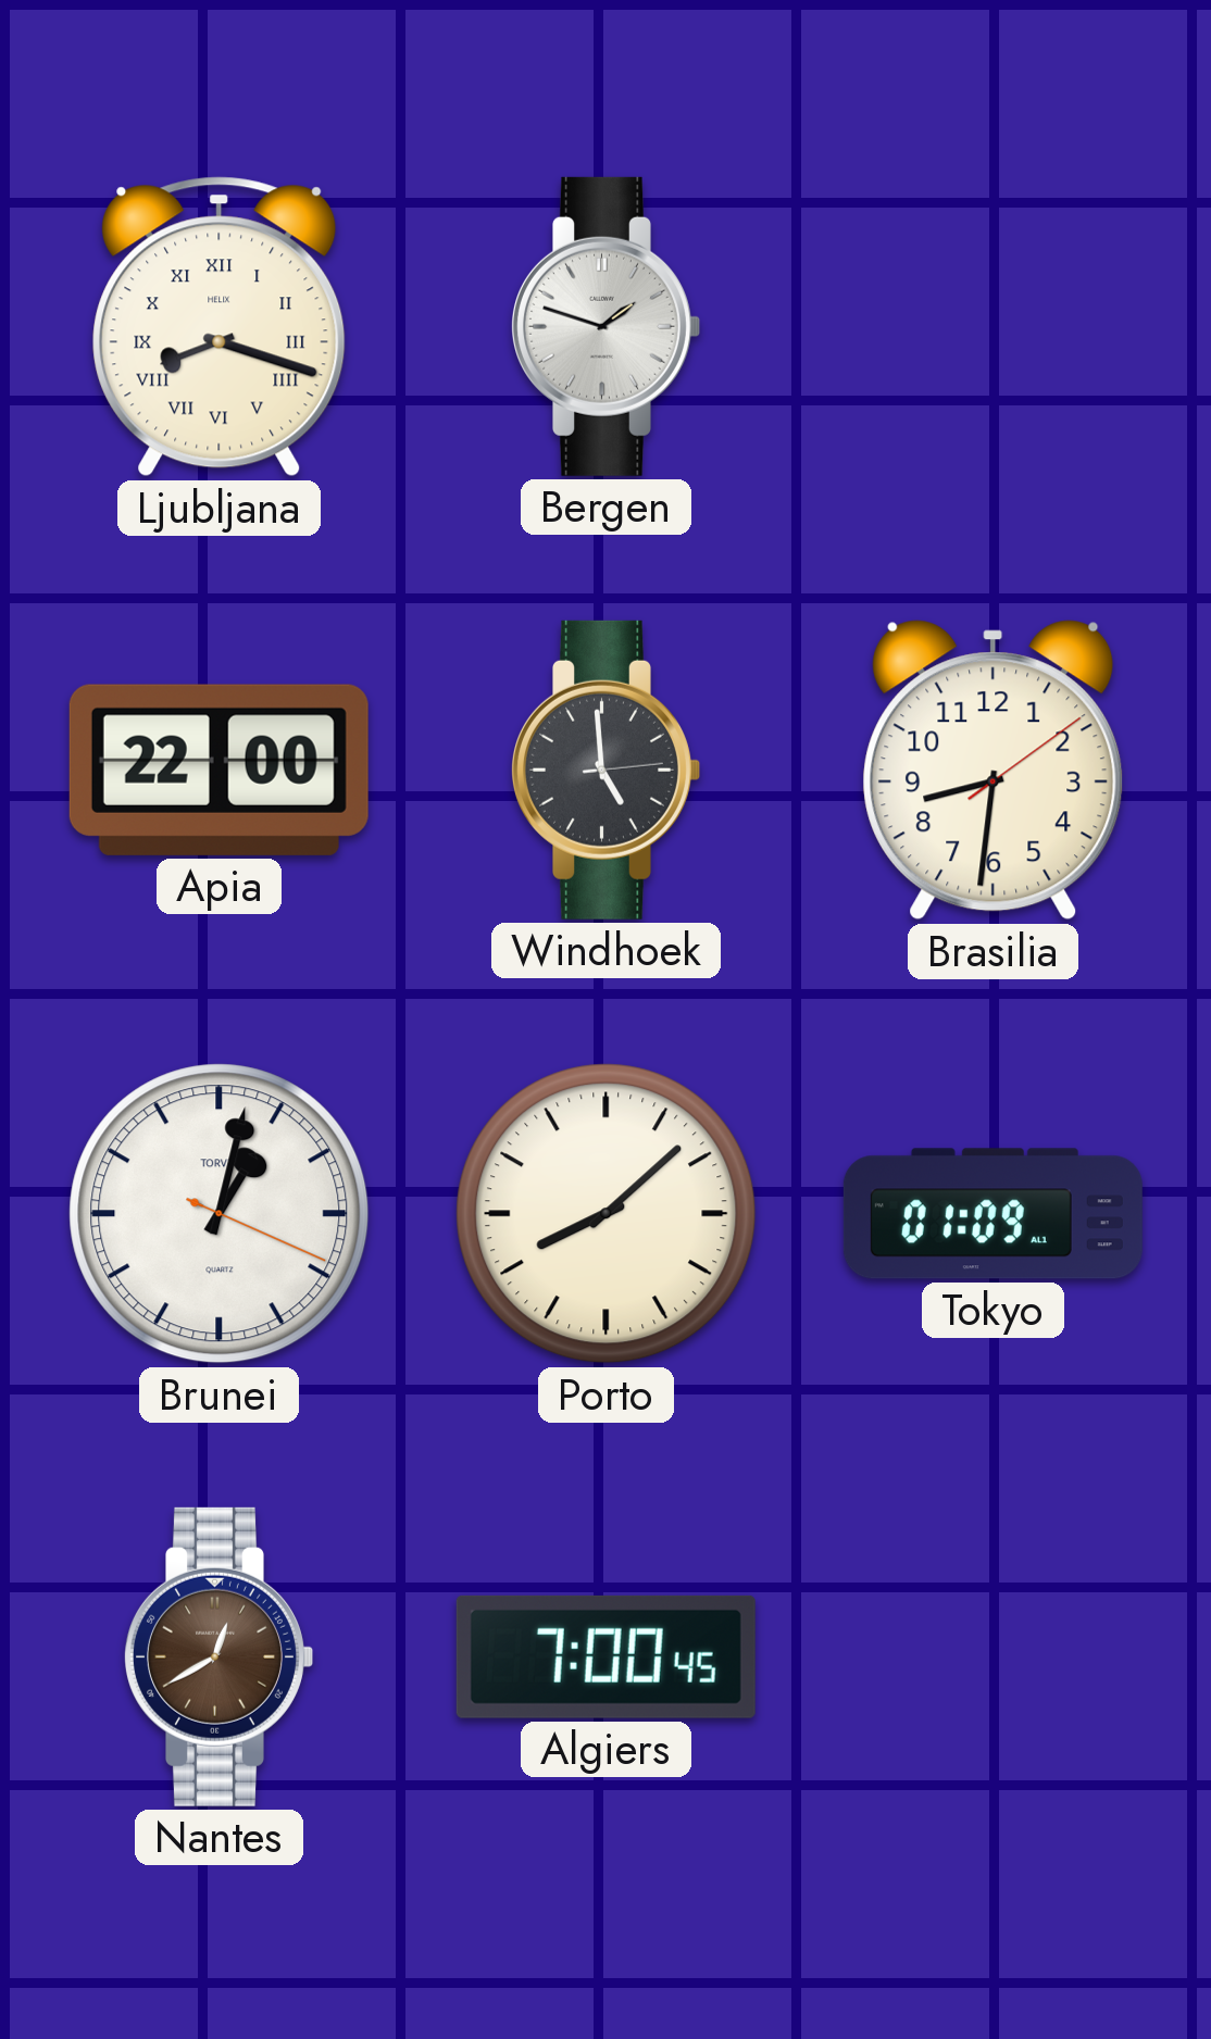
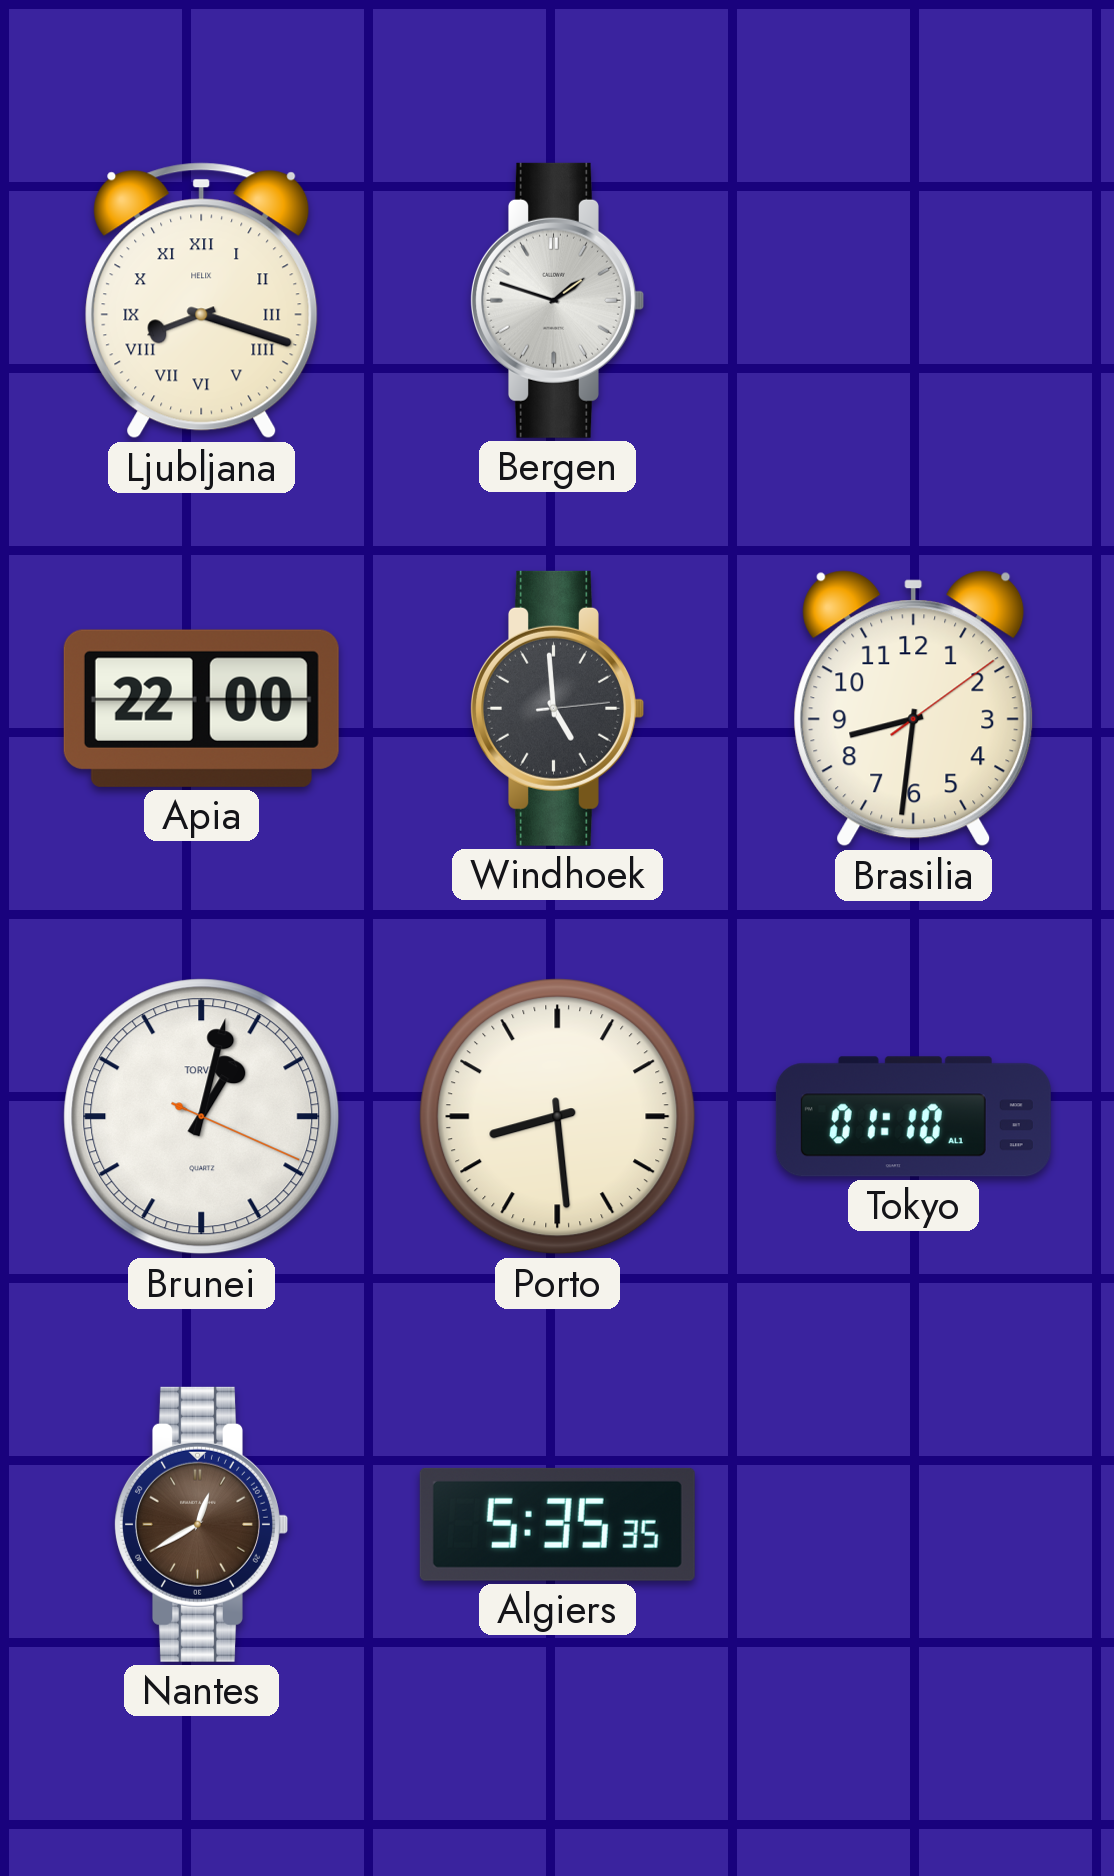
Porto: 8:08 -> 8:29
Tokyo: 01:09 -> 01:10
Algiers: 7:00 -> 5:35
